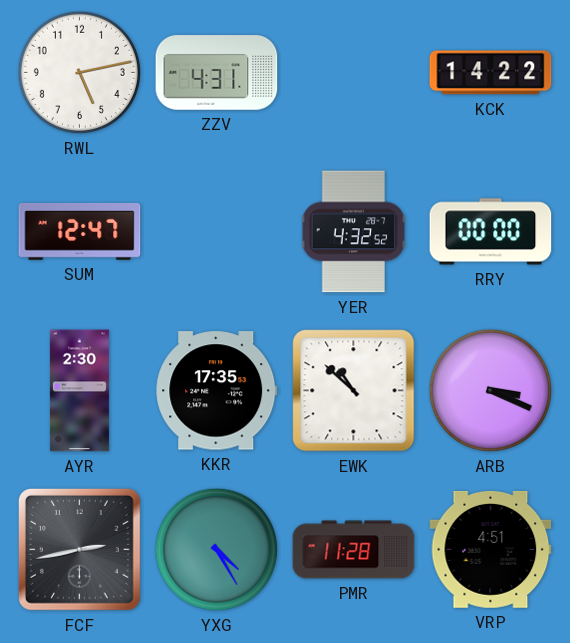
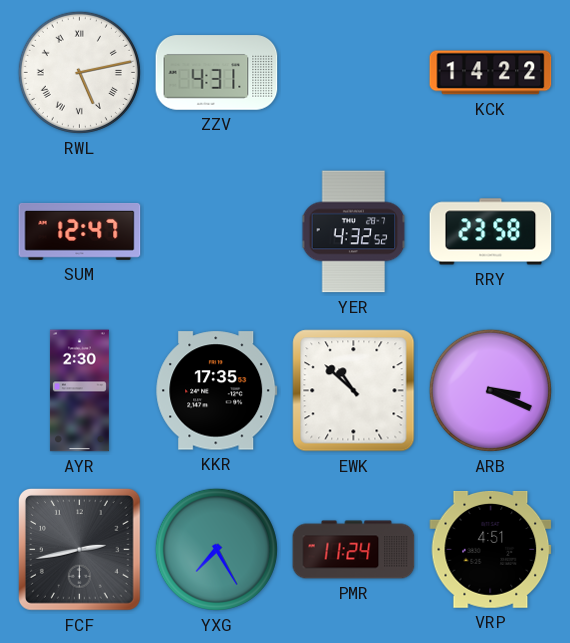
RWL numerals: Arabic -> Roman
RRY: 00:00 -> 23:58
YXG: 4:25 -> 7:25
PMR: 11:28 -> 11:24
